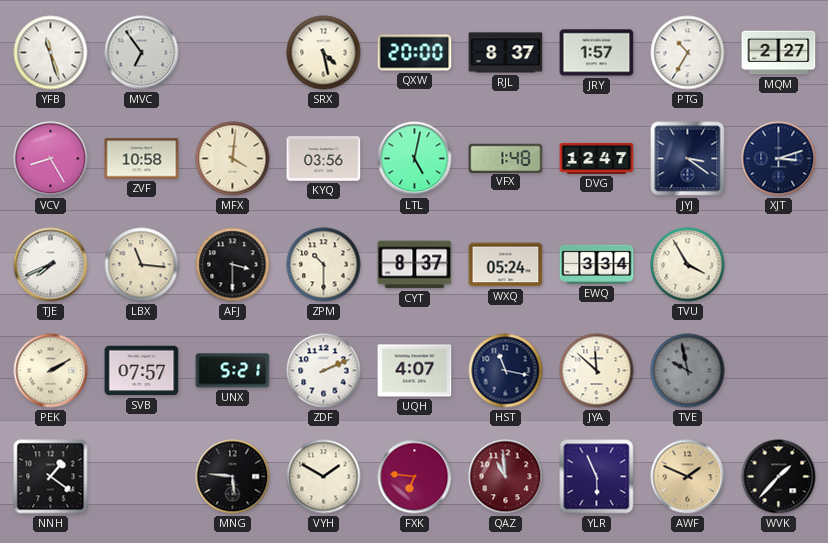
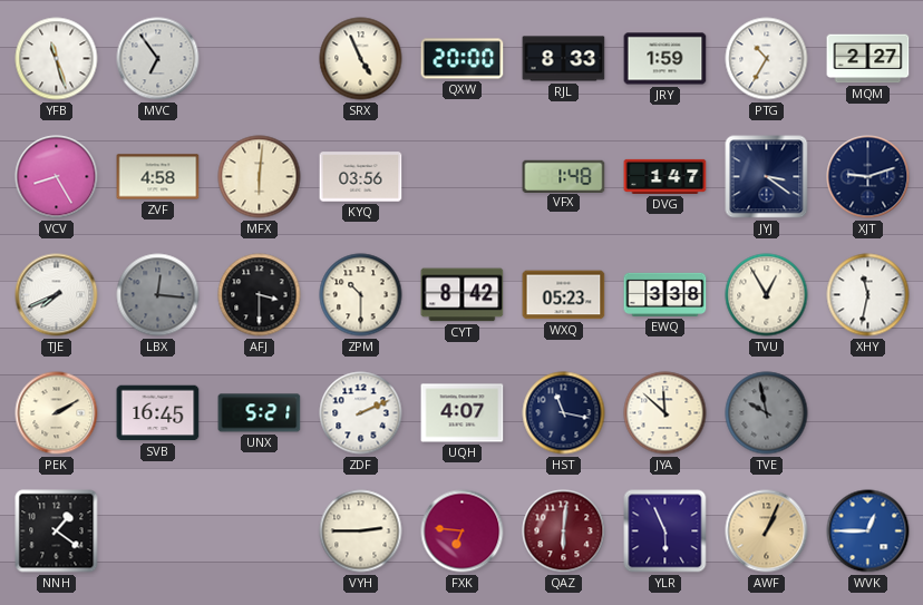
SRX: 4:28 -> 4:56
RJL: 8:37 -> 8:33
JRY: 1:57 -> 1:59
ZVF: 10:58 -> 4:58
MFX: 4:01 -> 6:01
LTL: 5:02 -> none
DVG: 12:47 -> 1:47
XJT: 3:12 -> 9:12
LBX: 11:16 -> 12:16
LBX dial: cream -> grey
CYT: 8:37 -> 8:42
WXQ: 05:24 -> 05:23
EWQ: 3:34 -> 3:38
TVU: 3:55 -> 12:55
XHY: none -> 11:32
SVB: 07:57 -> 16:45
MNG: 5:46 -> none
VYH: 1:50 -> 2:45
QAZ: 10:59 -> 6:01
AWF: 1:49 -> 1:04
WVK: 1:37 -> 12:45
WVK dial: black -> blue
